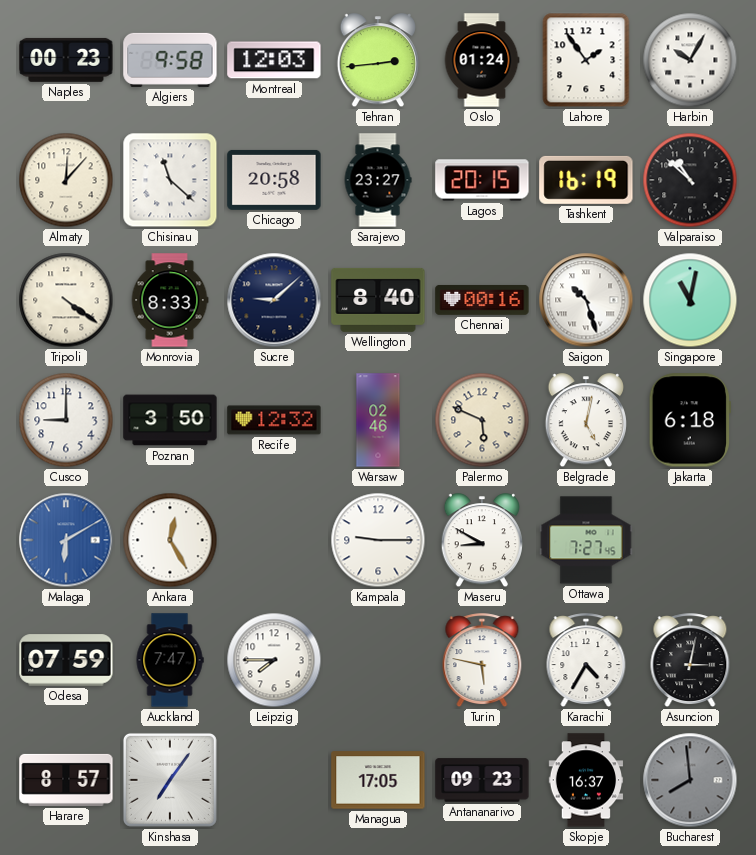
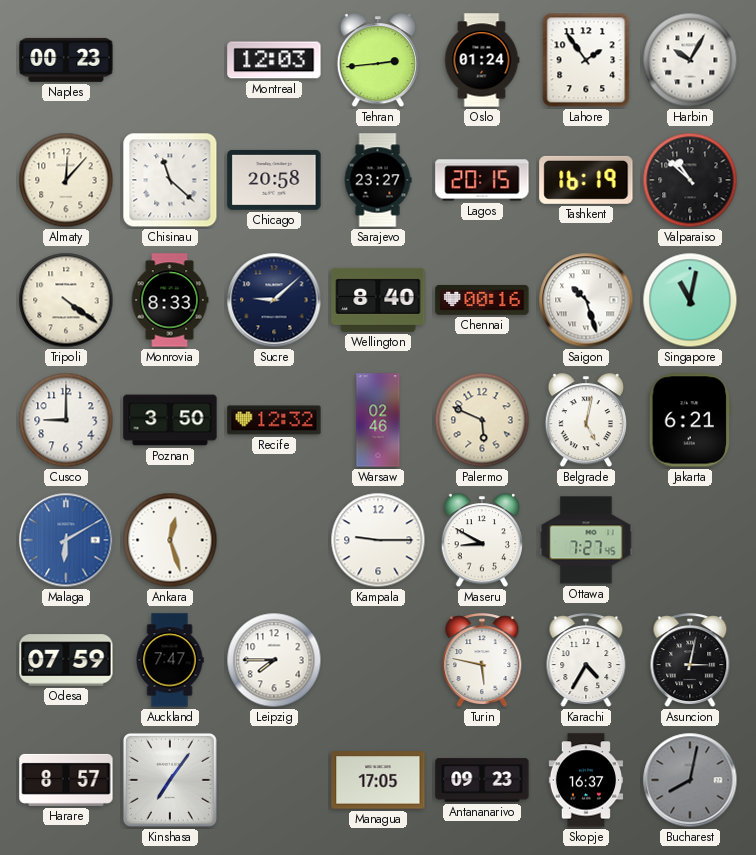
Algiers: 9:58 -> none
Jakarta: 6:18 -> 6:21
Ankara: 12:25 -> 12:27
Bucharest: 7:59 -> 8:02
